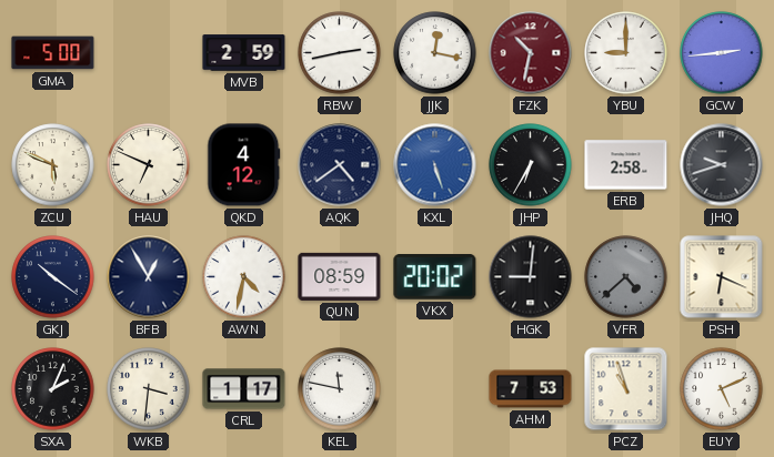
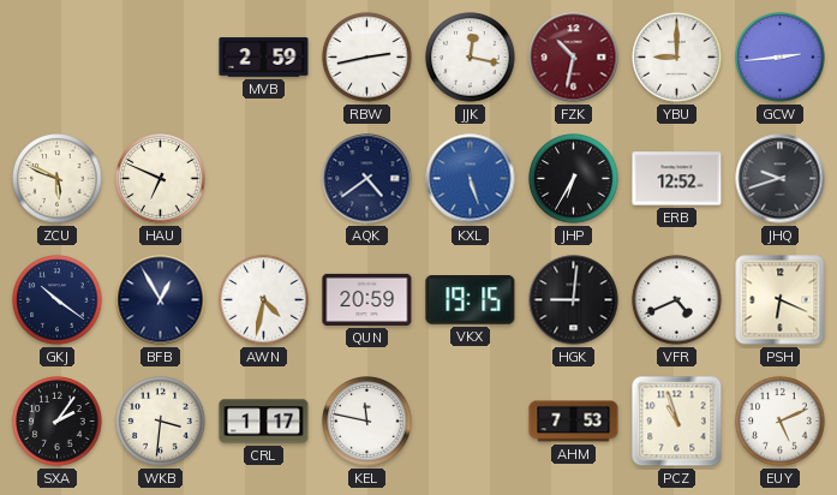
GMA: 5:00 -> none
QKD: 4:12 -> none
ERB: 2:58 -> 12:52
QUN: 08:59 -> 20:59
VKX: 20:02 -> 19:15
VFR: 4:38 -> 4:41
VFR dial: grey -> white
SXA: 2:04 -> 2:06
